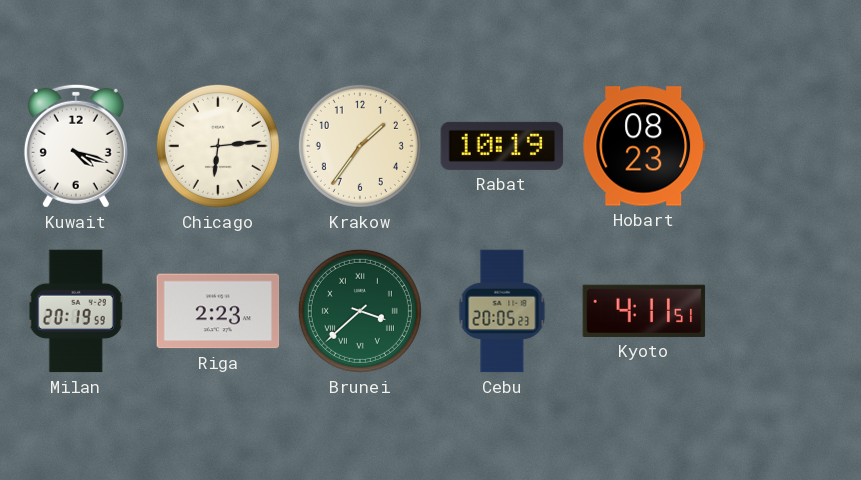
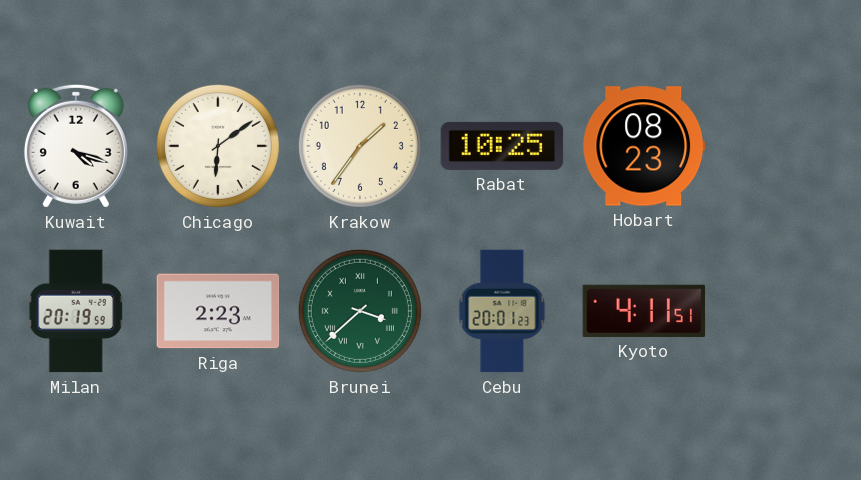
Chicago: 6:14 -> 6:09
Rabat: 10:19 -> 10:25
Cebu: 20:05 -> 20:01
